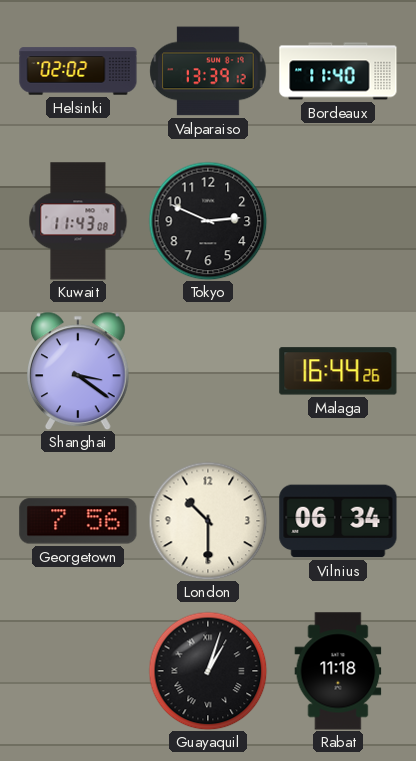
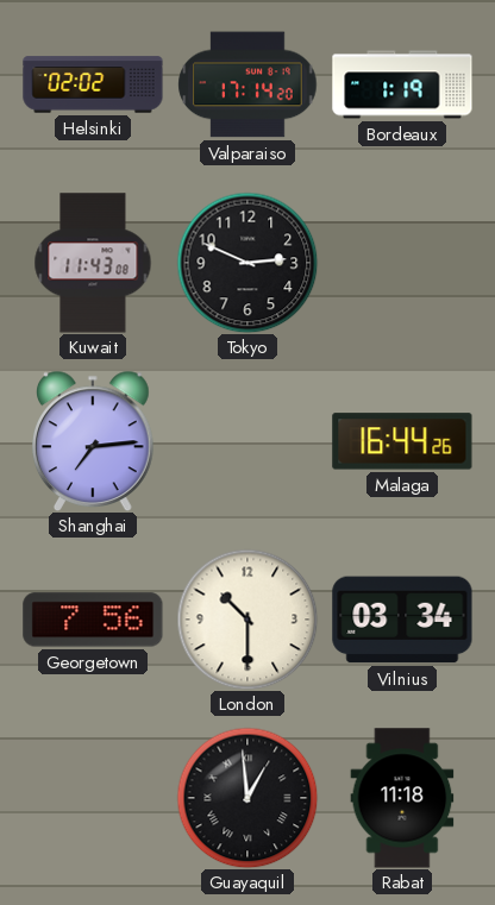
Valparaiso: 13:39 -> 17:14
Bordeaux: 11:40 -> 1:19
Shanghai: 3:21 -> 7:14
Vilnius: 06:34 -> 03:34
Guayaquil: 1:03 -> 12:59
